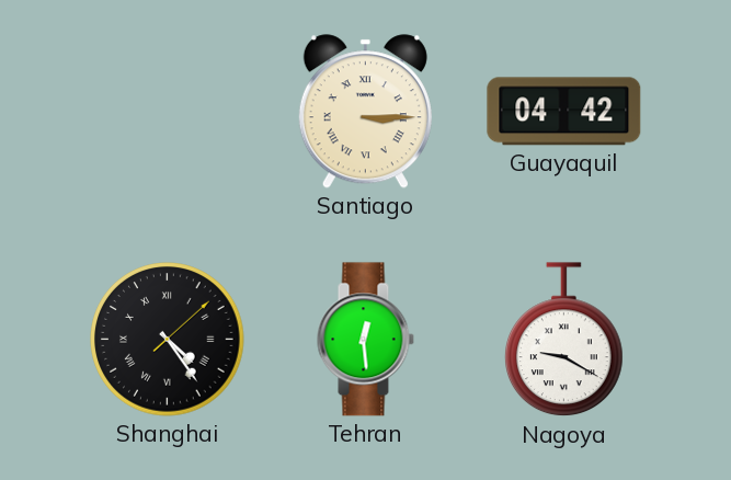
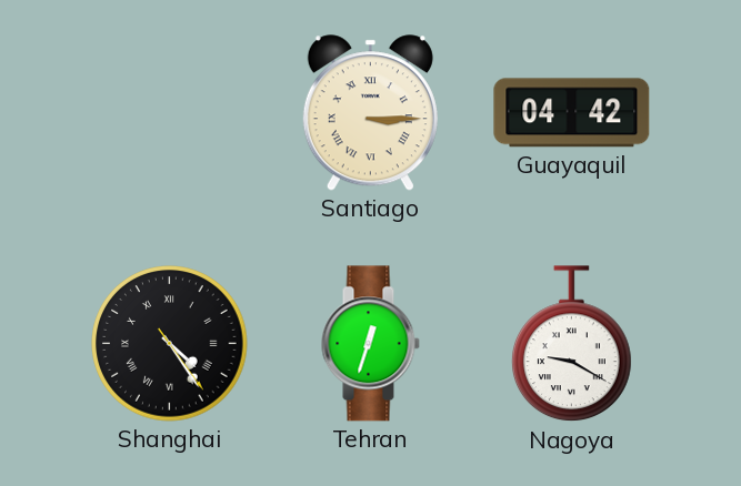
Shanghai: 4:24:08 -> 4:24:24
Tehran: 12:29 -> 12:33
